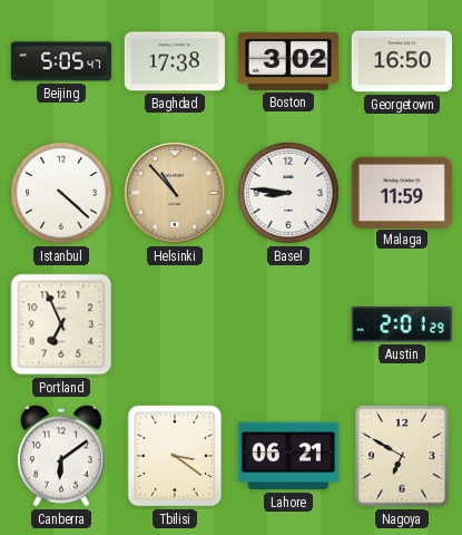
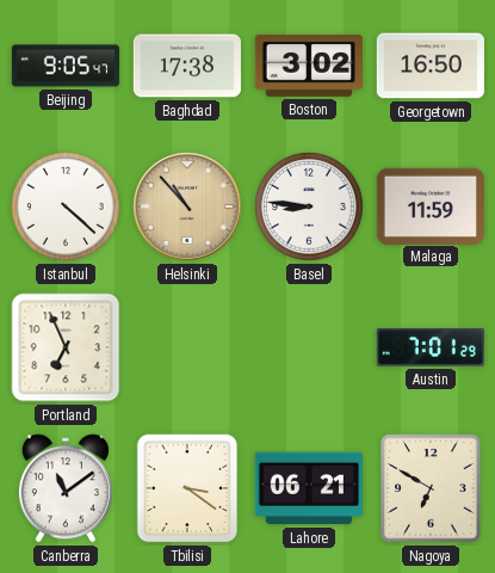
Beijing: 5:05 -> 9:05
Austin: 2:01 -> 7:01
Canberra: 6:09 -> 11:09
